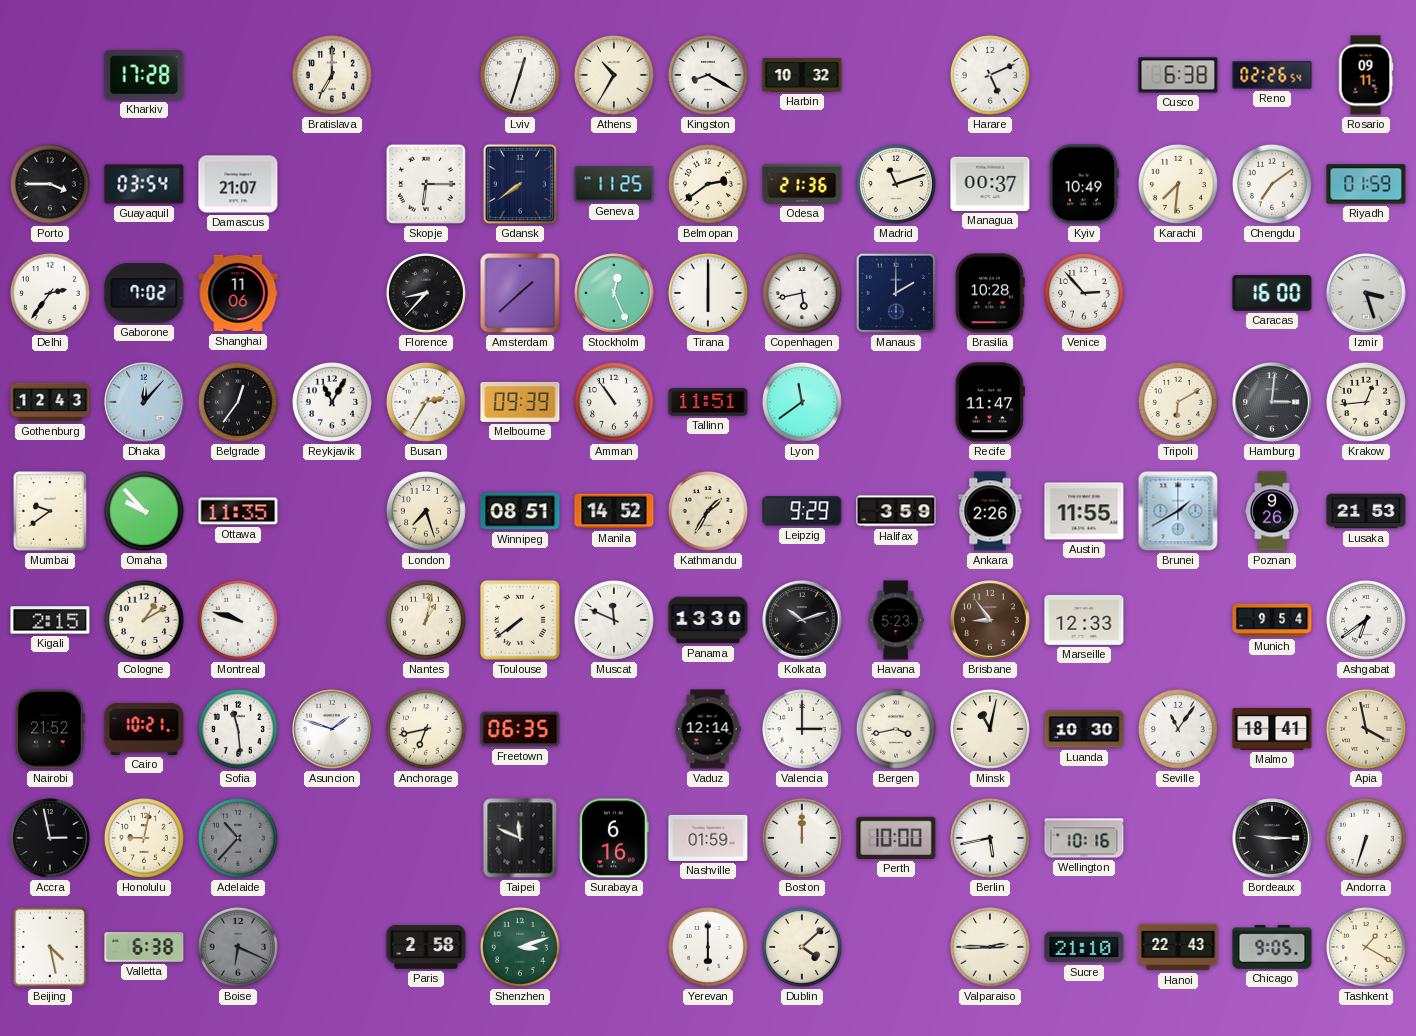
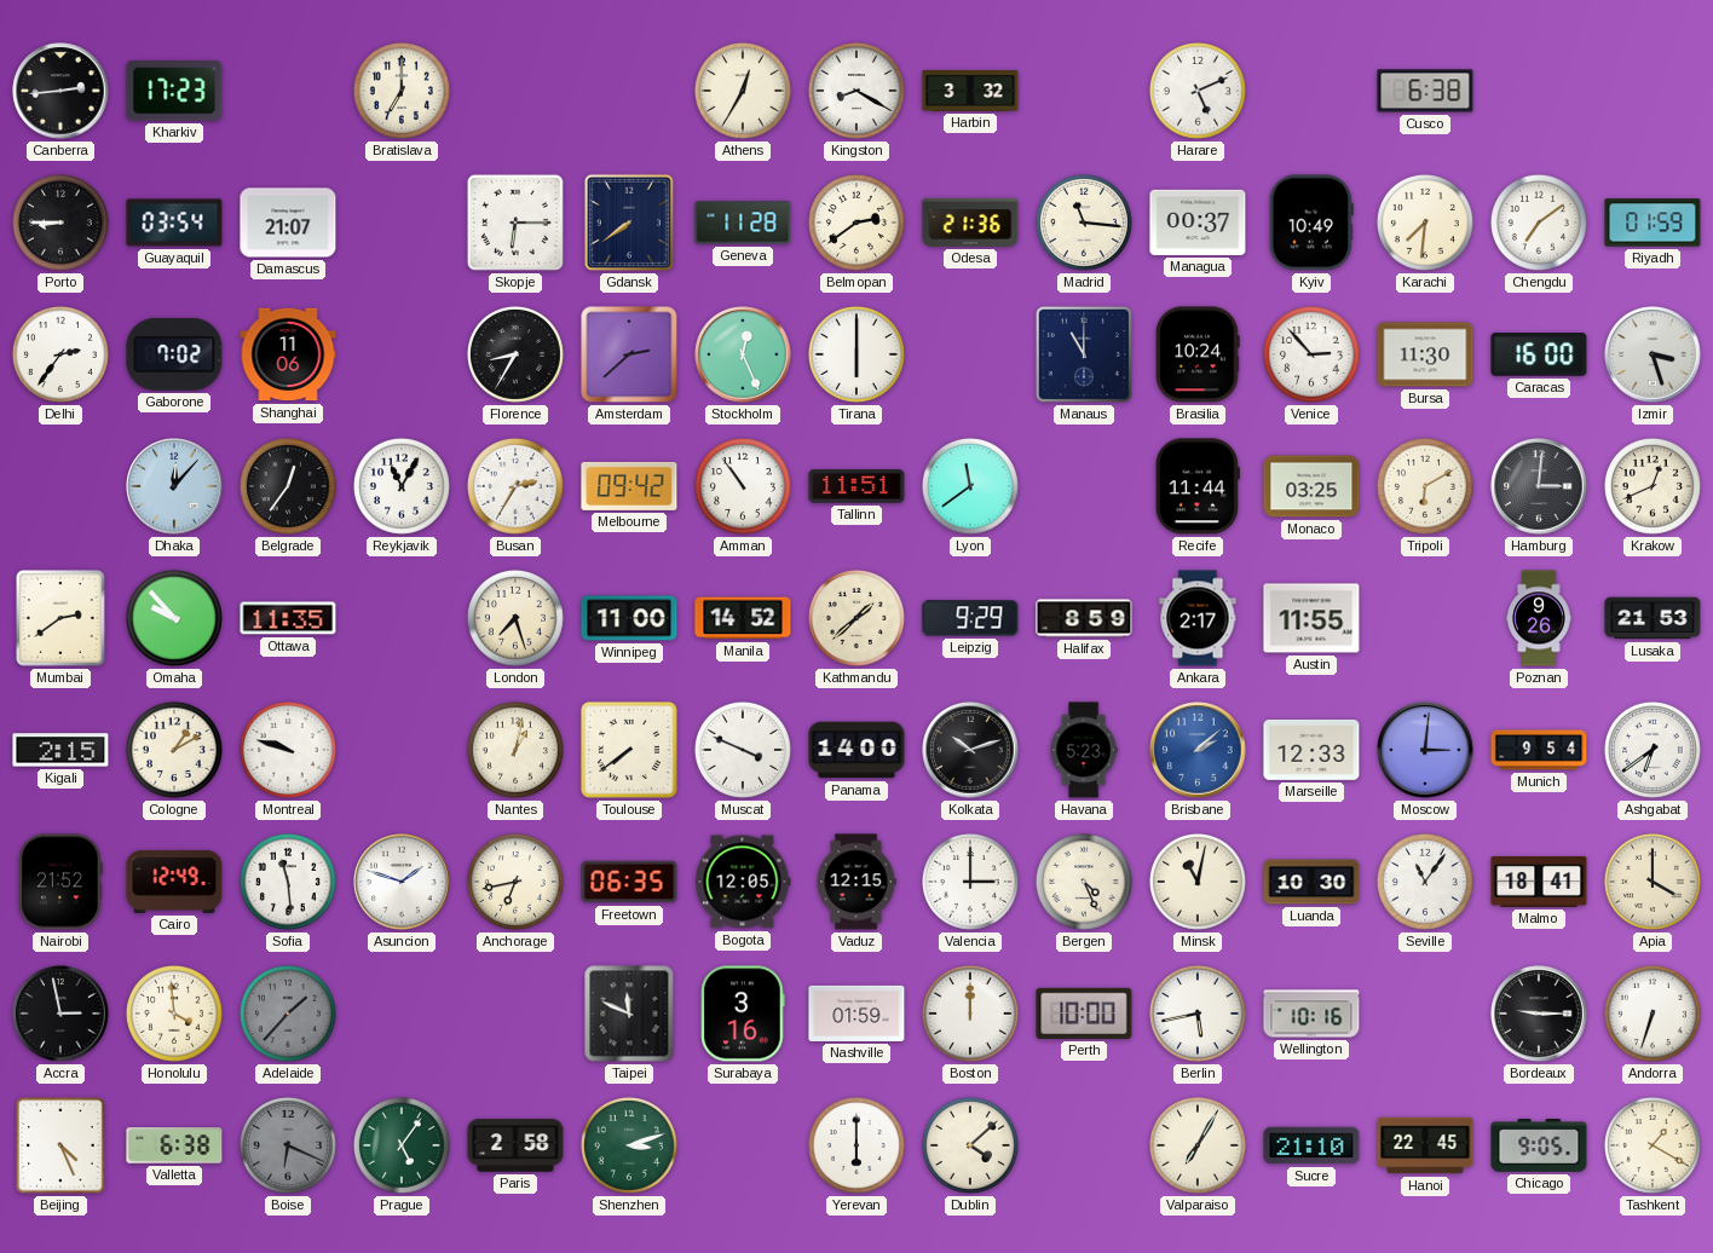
Canberra: none -> 2:44
Kharkiv: 17:28 -> 17:23
Lviv: 12:33 -> none
Athens: 10:35 -> 12:35
Harbin: 10:32 -> 3:32
Reno: 02:26 -> none
Rosario: 09:11 -> none
Porto: 3:45 -> 8:45
Geneva: 11:25 -> 11:28
Madrid: 11:12 -> 11:16
Florence: 8:37 -> 8:35
Amsterdam: 1:38 -> 2:38
Copenhagen: 5:43 -> none
Manaus: 2:00 -> 11:00
Brasilia: 10:28 -> 10:24
Bursa: none -> 11:30
Gothenburg: 12:43 -> none
Melbourne: 09:39 -> 09:42
Recife: 11:47 -> 11:44
Monaco: none -> 03:25
Krakow: 12:44 -> 12:41
Mumbai: 9:39 -> 2:39
Winnipeg: 08:51 -> 11:00
Kathmandu: 1:35 -> 1:38
Halifax: 3:59 -> 8:59
Ankara: 2:26 -> 2:17
Brunei: 1:40 -> none
Muscat: 11:49 -> 3:49
Panama: 13:30 -> 14:00
Brisbane: 8:54 -> 2:08
Brisbane dial: brown -> blue
Moscow: none -> 3:01
Cairo: 10:21 -> 12:49
Bogota: none -> 12:05
Vaduz: 12:14 -> 12:15
Bergen: 3:43 -> 4:26
Apia: 3:58 -> 4:00
Honolulu: 9:02 -> 3:59
Adelaide: 10:37 -> 1:37
Surabaya: 6:16 -> 3:16
Beijing: 4:28 -> 4:26
Prague: none -> 5:06
Valparaiso: 2:45 -> 7:05
Hanoi: 22:43 -> 22:45
